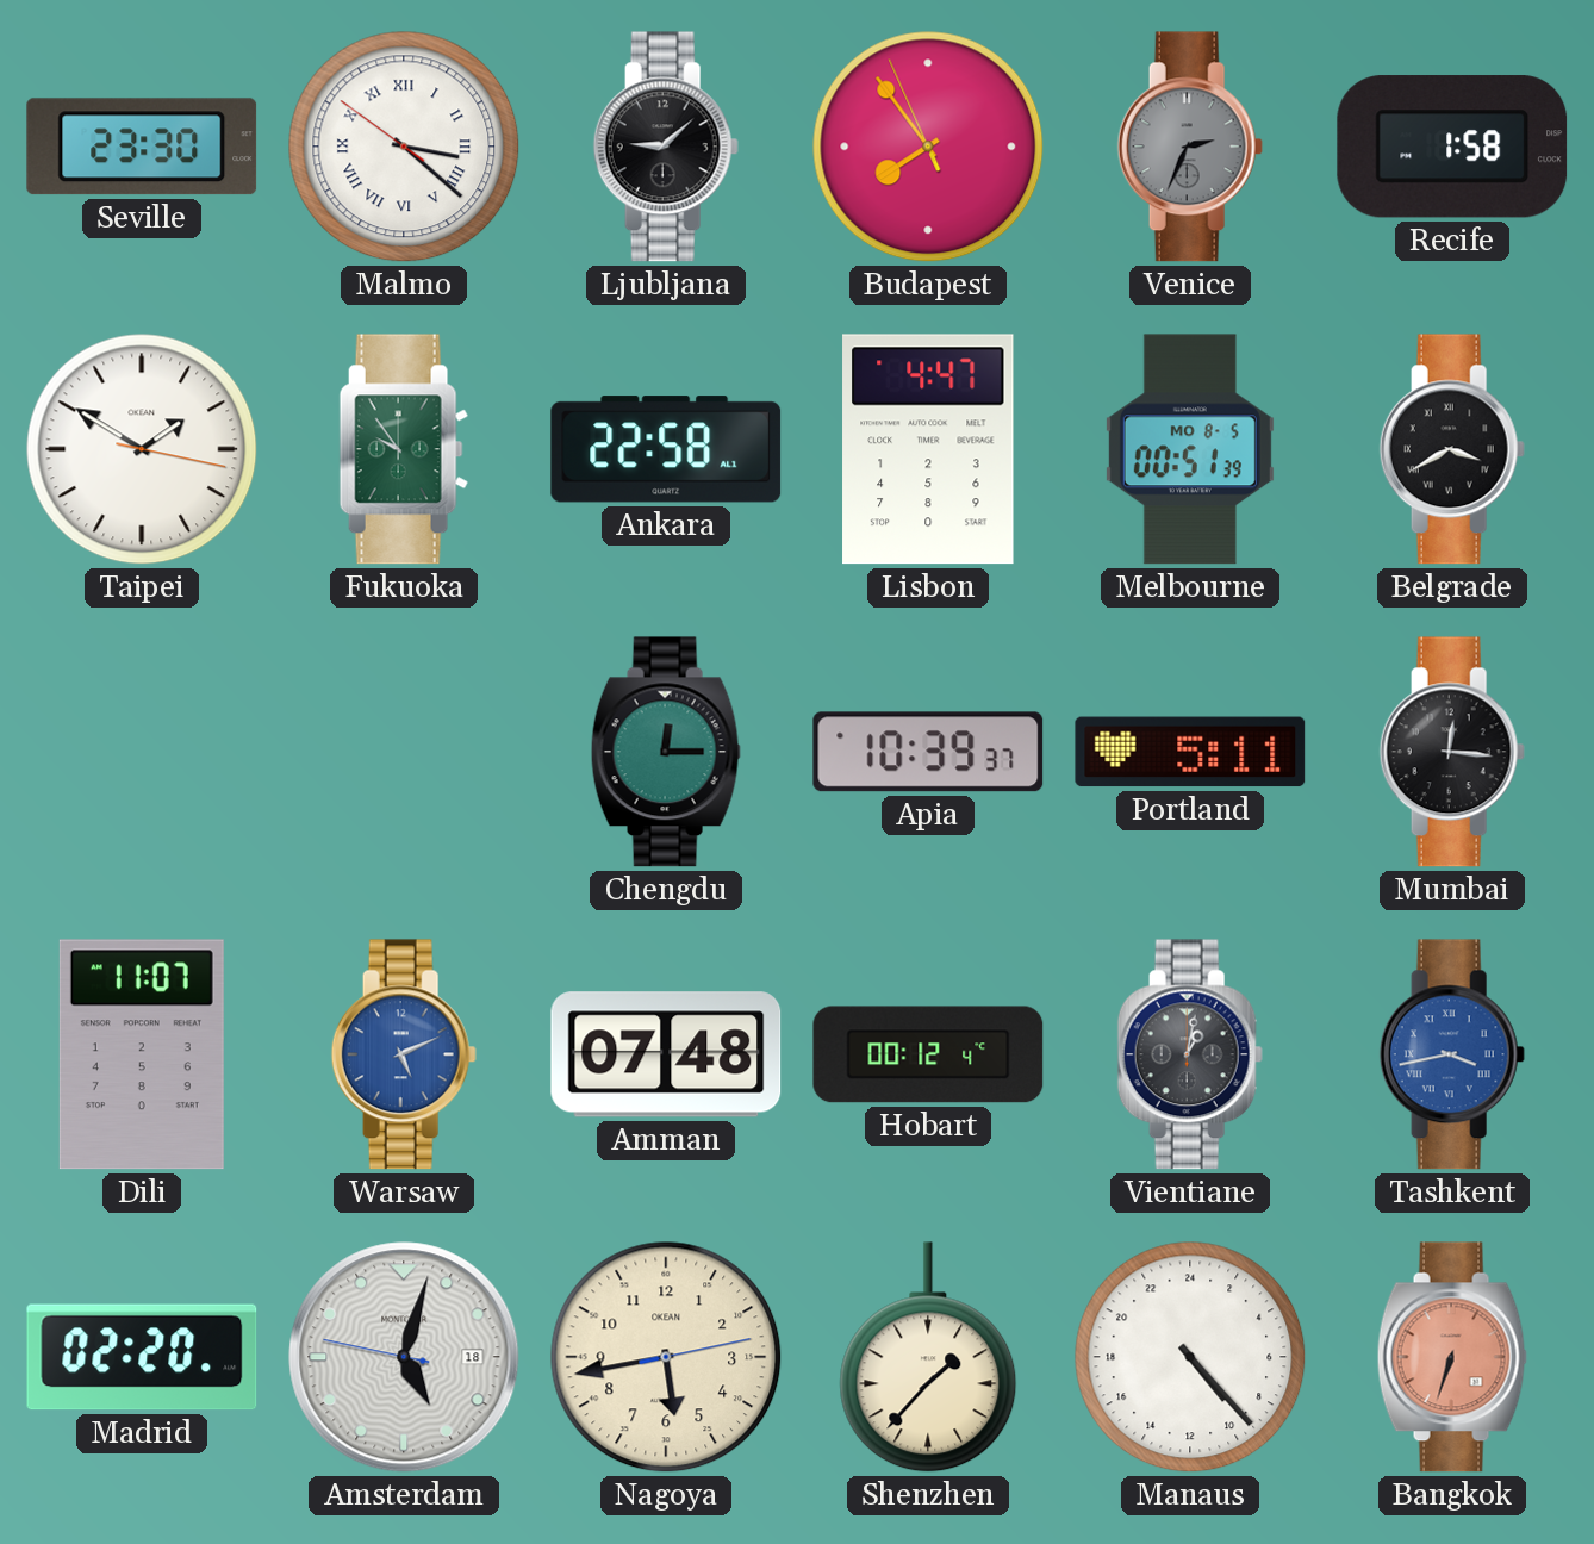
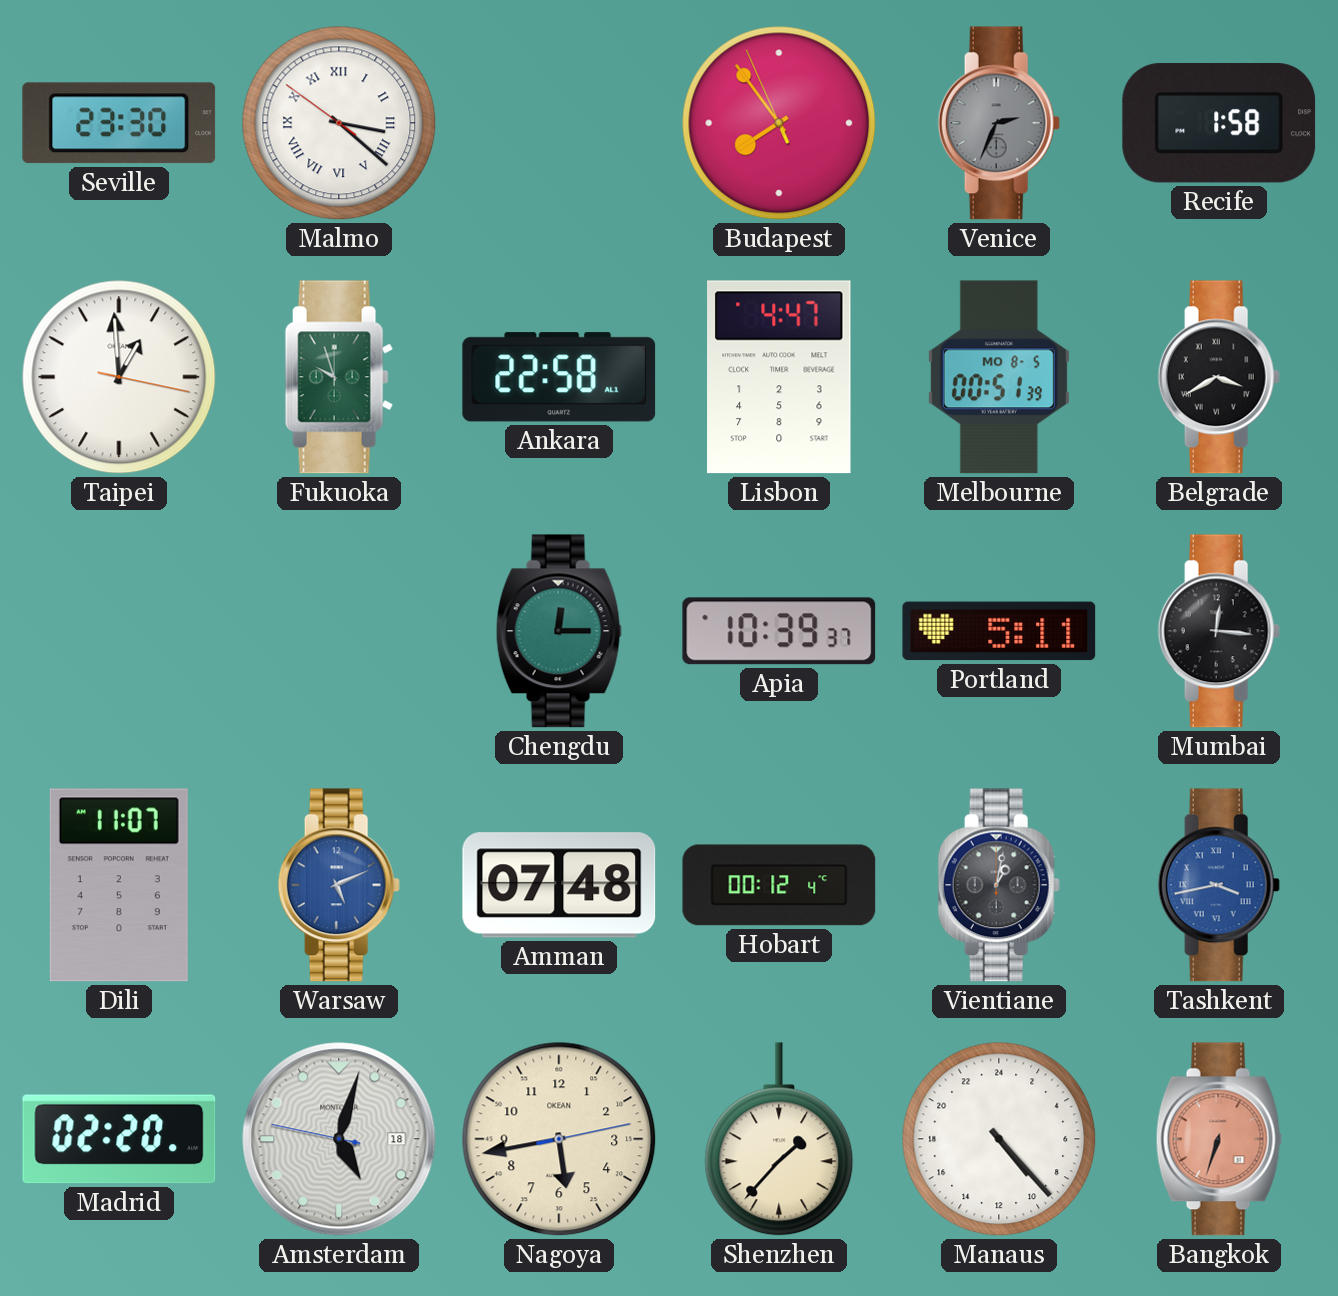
Ljubljana: 9:08 -> none
Taipei: 1:50 -> 12:59
Fukuoka: 9:54 -> 9:57
